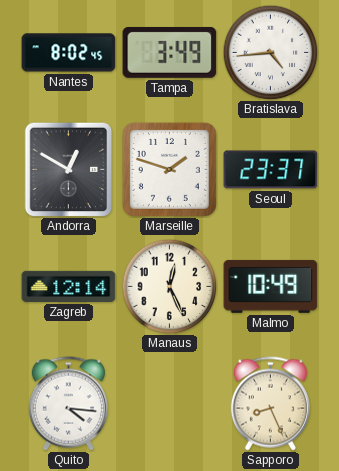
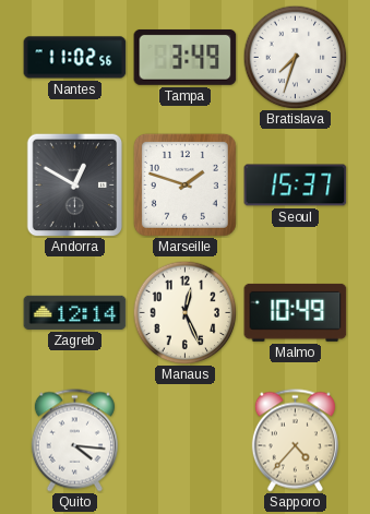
Nantes: 8:02 -> 11:02
Bratislava: 4:44 -> 7:33
Seoul: 23:37 -> 15:37
Sapporo: 8:26 -> 4:37
